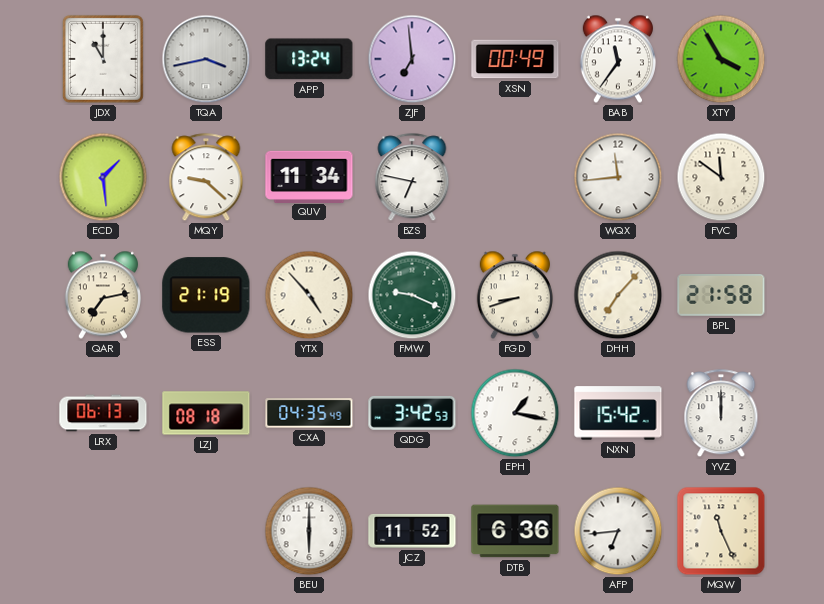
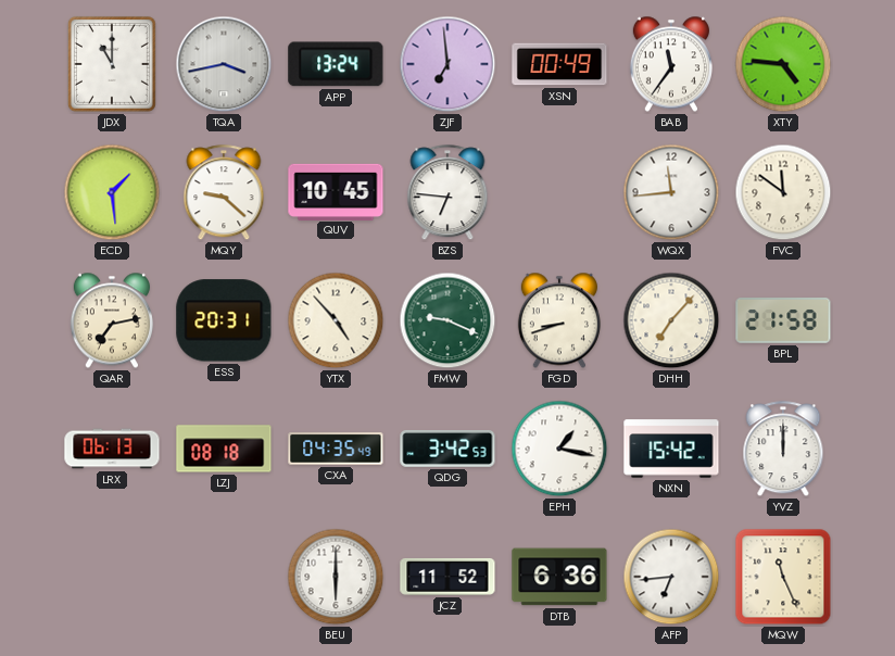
XTY: 3:55 -> 4:46
QUV: 11:34 -> 10:45
BZS: 6:47 -> 6:46
ESS: 21:19 -> 20:31
